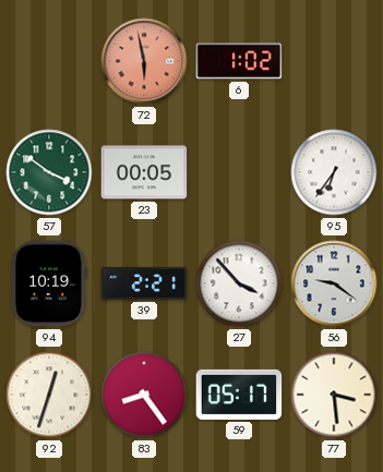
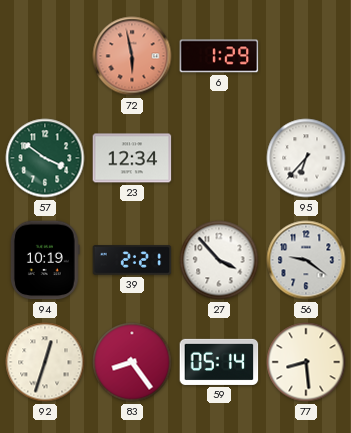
6: 1:02 -> 1:29
23: 00:05 -> 12:34
95: 6:36 -> 6:37
59: 05:17 -> 05:14
77: 3:29 -> 8:29
